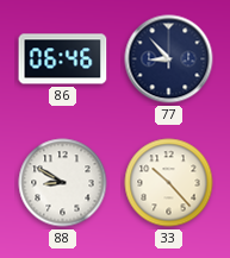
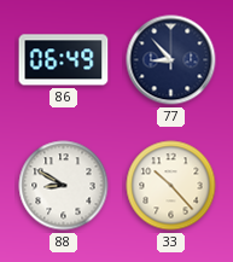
86: 06:46 -> 06:49
